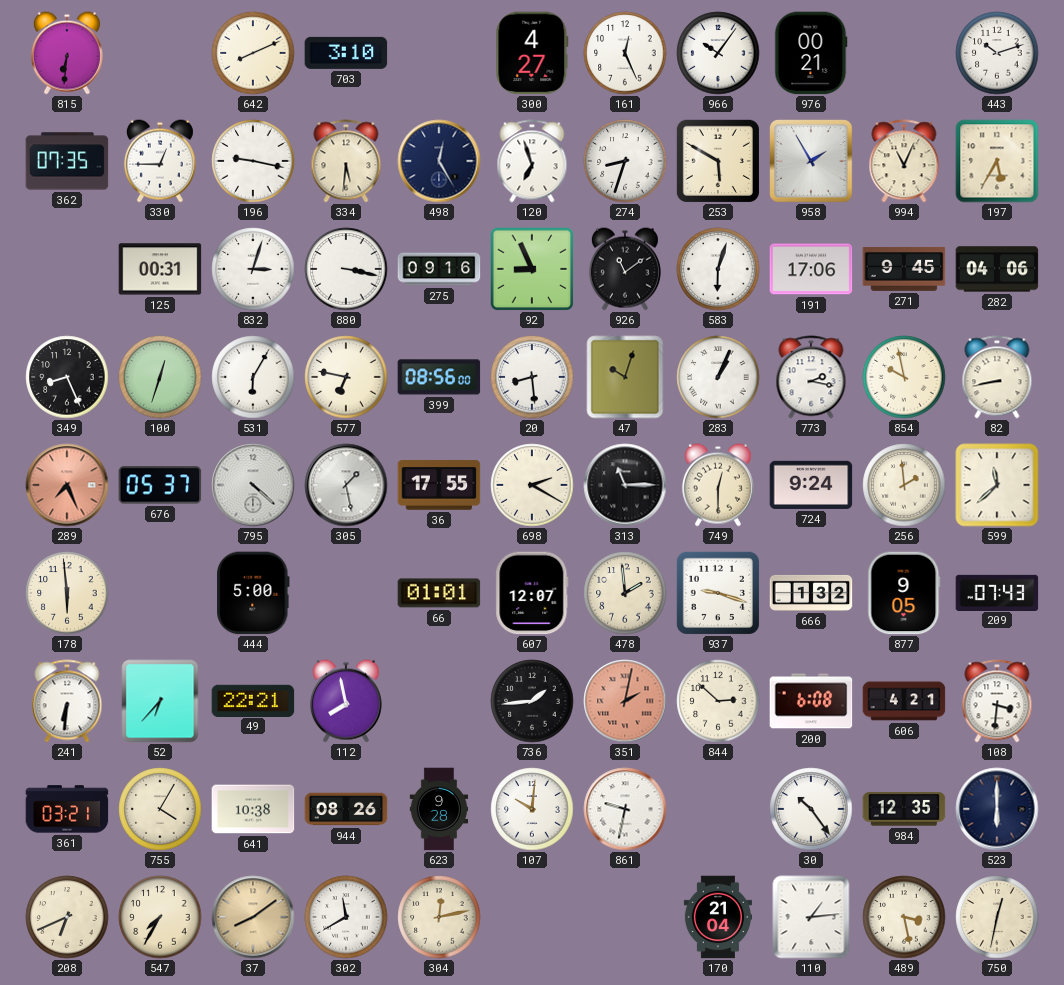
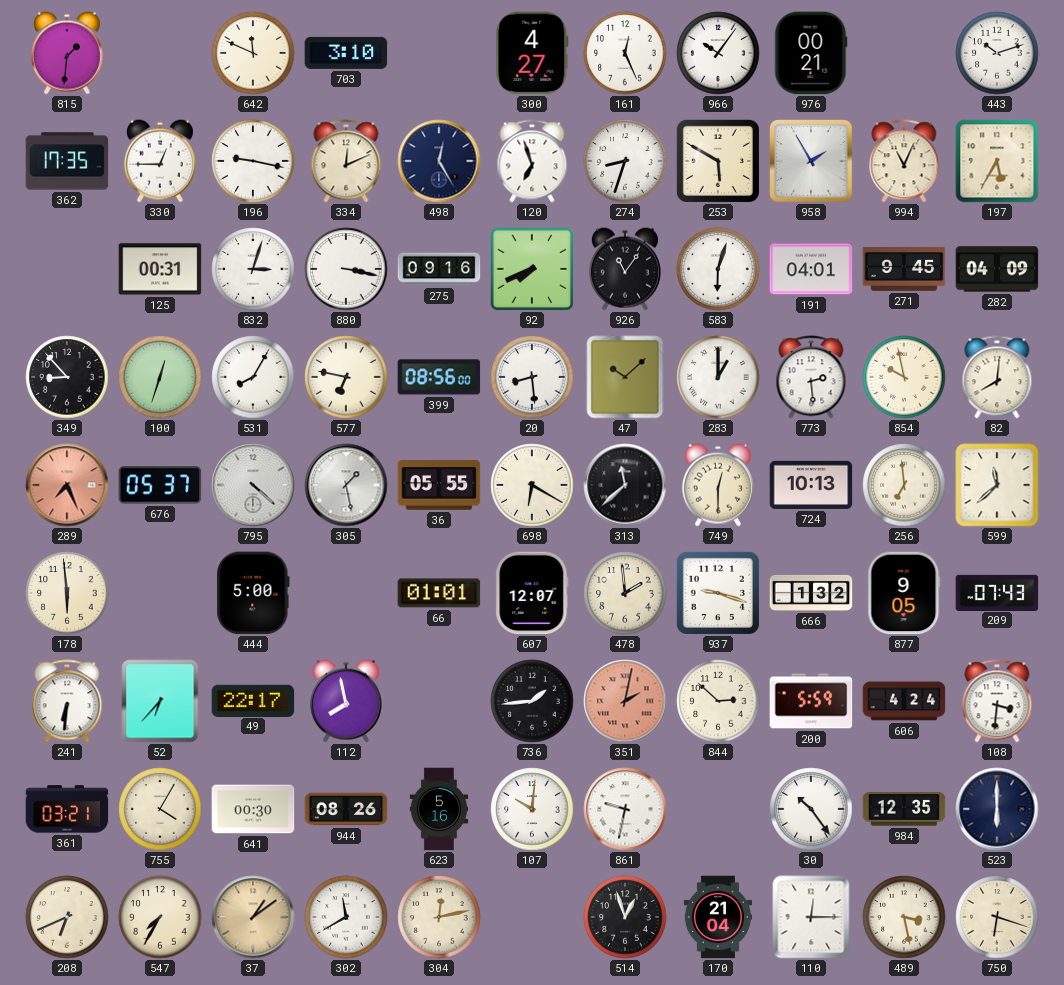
815: 6:31 -> 1:31
642: 8:11 -> 11:49
362: 07:35 -> 17:35
334: 5:31 -> 12:11
92: 8:56 -> 7:41
926: 11:09 -> 11:06
191: 17:06 -> 04:01
282: 04:06 -> 04:09
349: 8:26 -> 8:53
531: 6:05 -> 8:05
47: 10:03 -> 10:08
283: 1:04 -> 1:00
773: 2:17 -> 2:29
82: 8:43 -> 8:01
36: 17:55 -> 05:55
698: 2:20 -> 6:20
313: 11:15 -> 11:38
724: 9:24 -> 10:13
256: 1:59 -> 6:59
49: 22:21 -> 22:17
200: 6:08 -> 5:59
606: 4:21 -> 4:24
641: 10:38 -> 00:30
623: 9:28 -> 5:16
37: 8:09 -> 1:09
514: none -> 12:57
110: 1:14 -> 12:15
750: 12:32 -> 6:18
